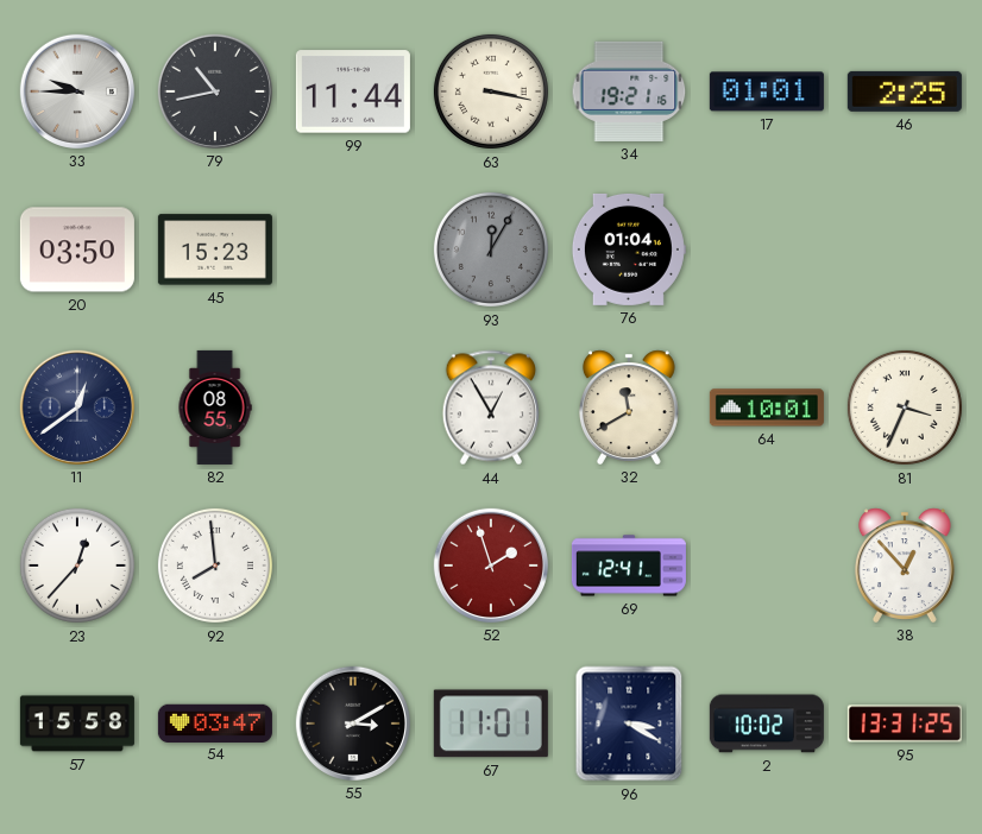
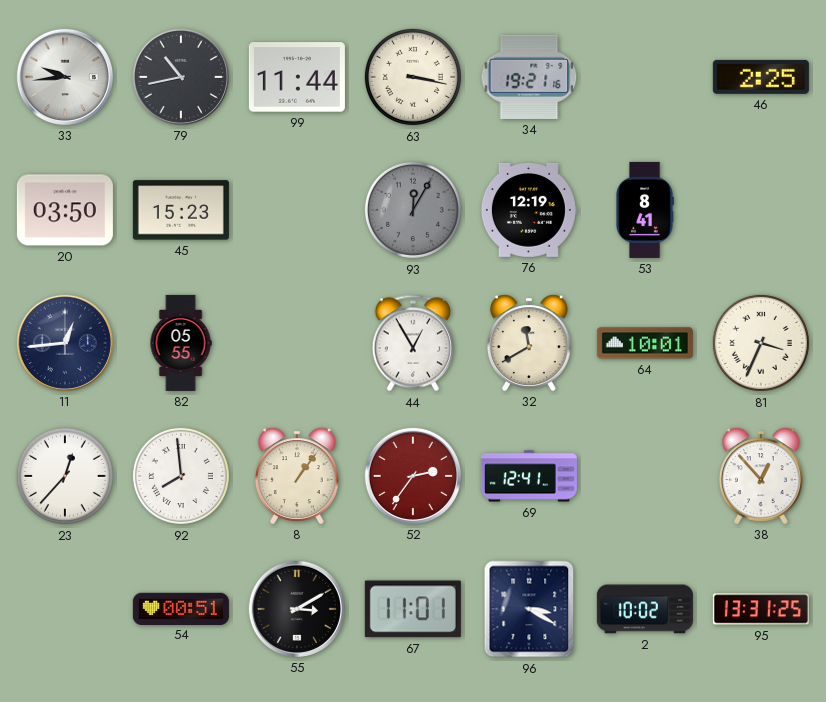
33: 9:45 -> 9:44
17: 01:01 -> none
76: 01:04 -> 12:19
53: none -> 8:41
11: 12:39 -> 12:44
82: 08:55 -> 05:55
8: none -> 1:06
52: 1:57 -> 2:36
57: 15:58 -> none
54: 03:47 -> 00:51
